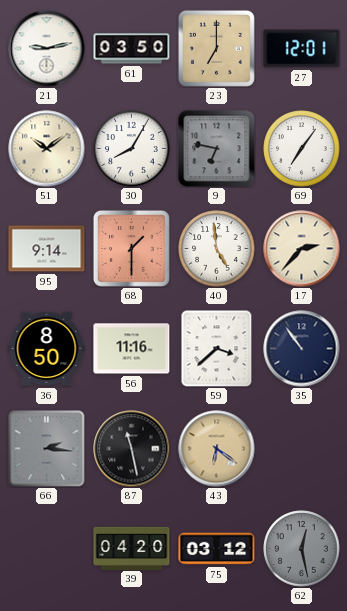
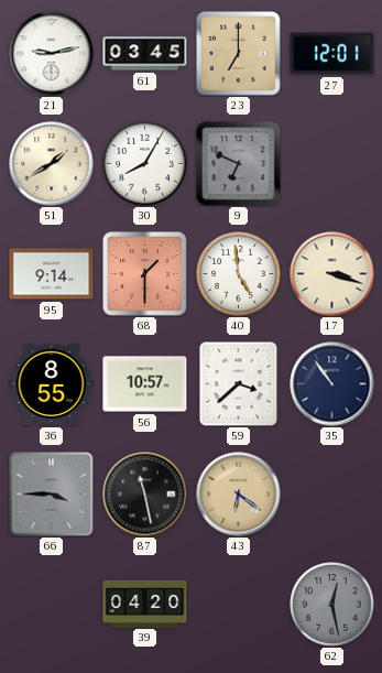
61: 03:50 -> 03:45
51: 10:09 -> 1:40
9: 6:47 -> 6:49
69: 7:06 -> none
17: 2:37 -> 3:18
36: 8:50 -> 8:55
56: 11:16 -> 10:57
66: 2:16 -> 3:45
75: 03:12 -> none
